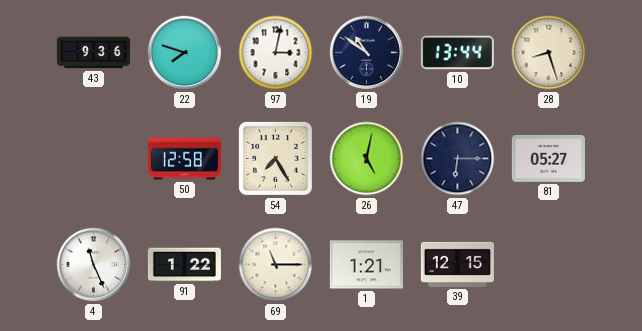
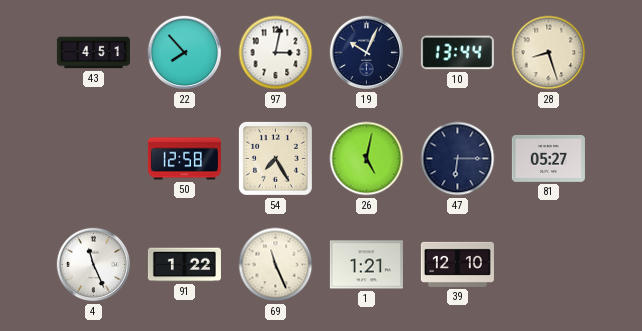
43: 9:36 -> 4:51
22: 7:48 -> 7:53
19: 10:51 -> 10:04
69: 11:15 -> 11:26
39: 12:15 -> 12:10
